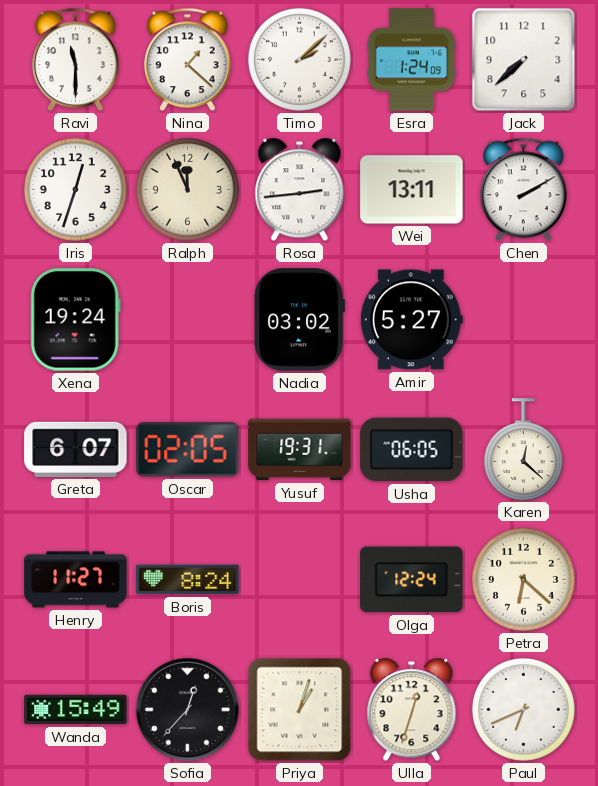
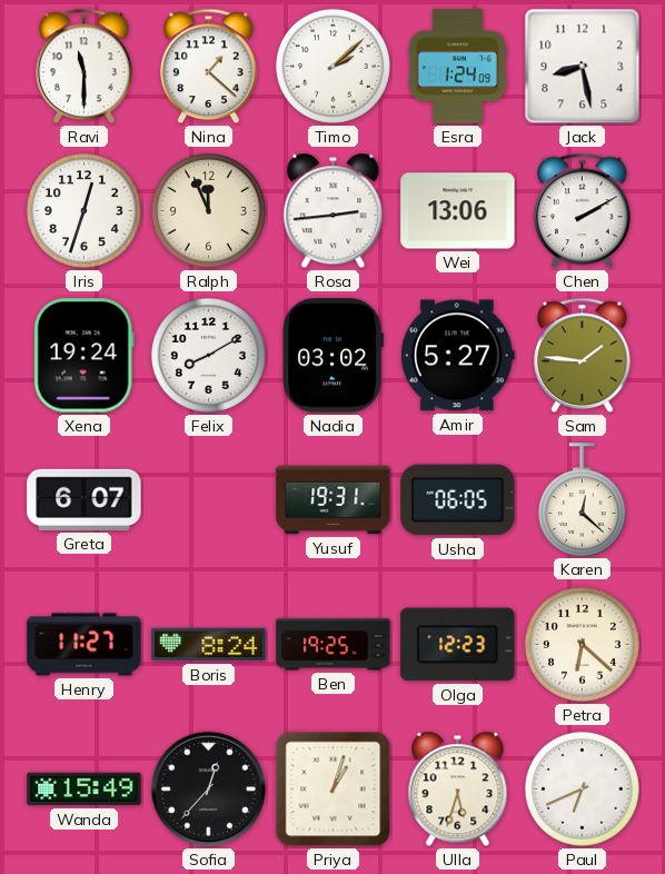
Jack: 7:38 -> 8:28
Wei: 13:11 -> 13:06
Felix: none -> 8:10
Sam: none -> 1:46
Oscar: 02:05 -> none
Ben: none -> 19:25
Olga: 12:24 -> 12:23
Ulla: 12:33 -> 5:33
